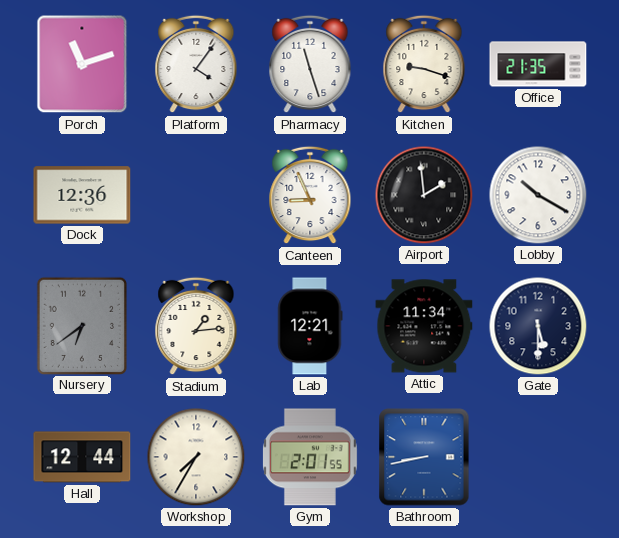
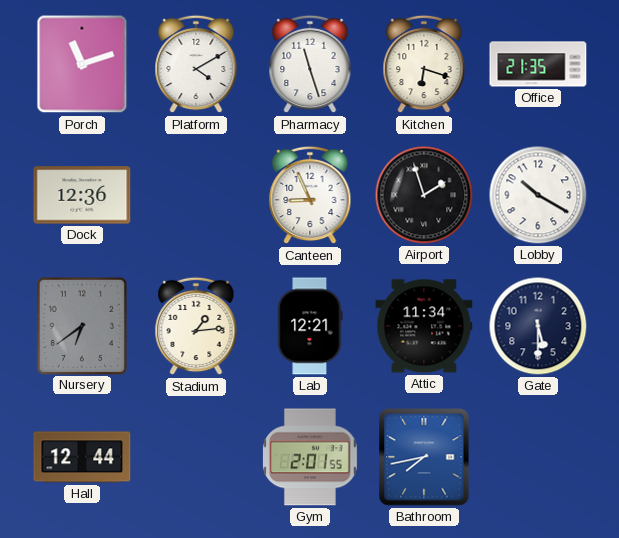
Platform: 4:06 -> 4:10
Kitchen: 9:18 -> 6:18
Airport: 1:59 -> 1:57
Workshop: 7:35 -> none
Bathroom: 8:43 -> 7:43
